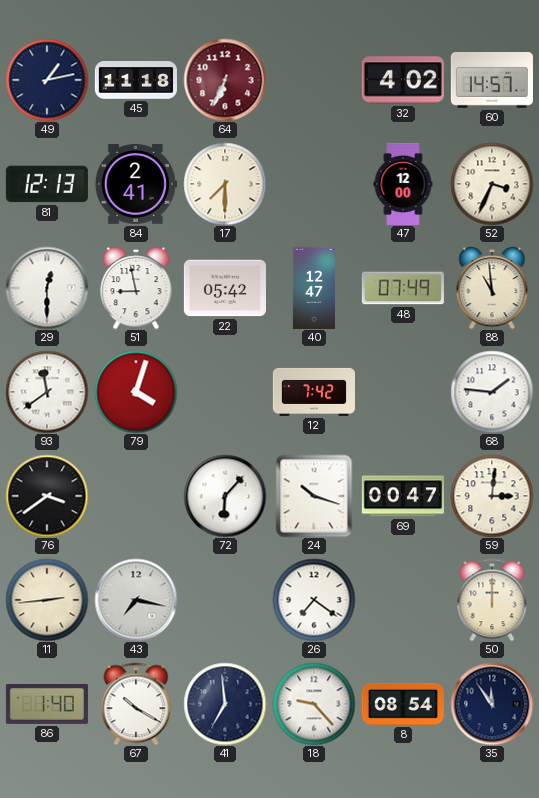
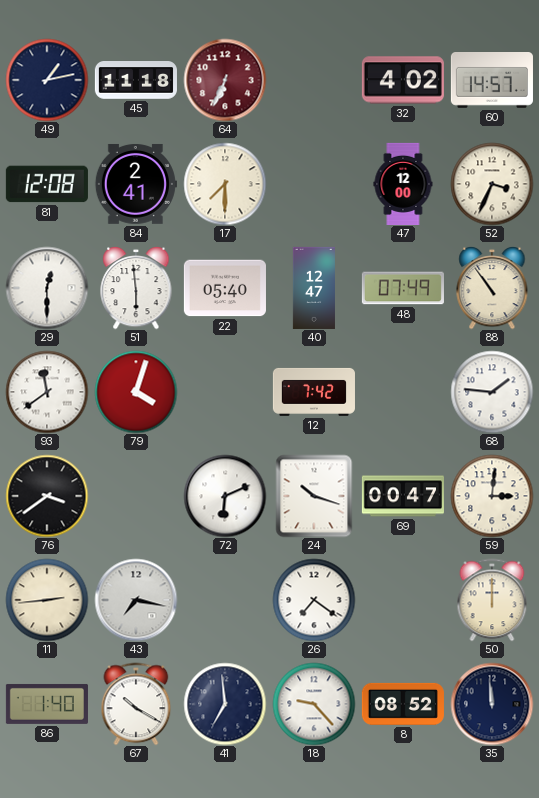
81: 12:13 -> 12:08
51: 8:58 -> 5:59
22: 05:42 -> 05:40
88: 10:59 -> 10:54
72: 6:07 -> 6:11
8: 08:54 -> 08:52
35: 11:54 -> 11:59
